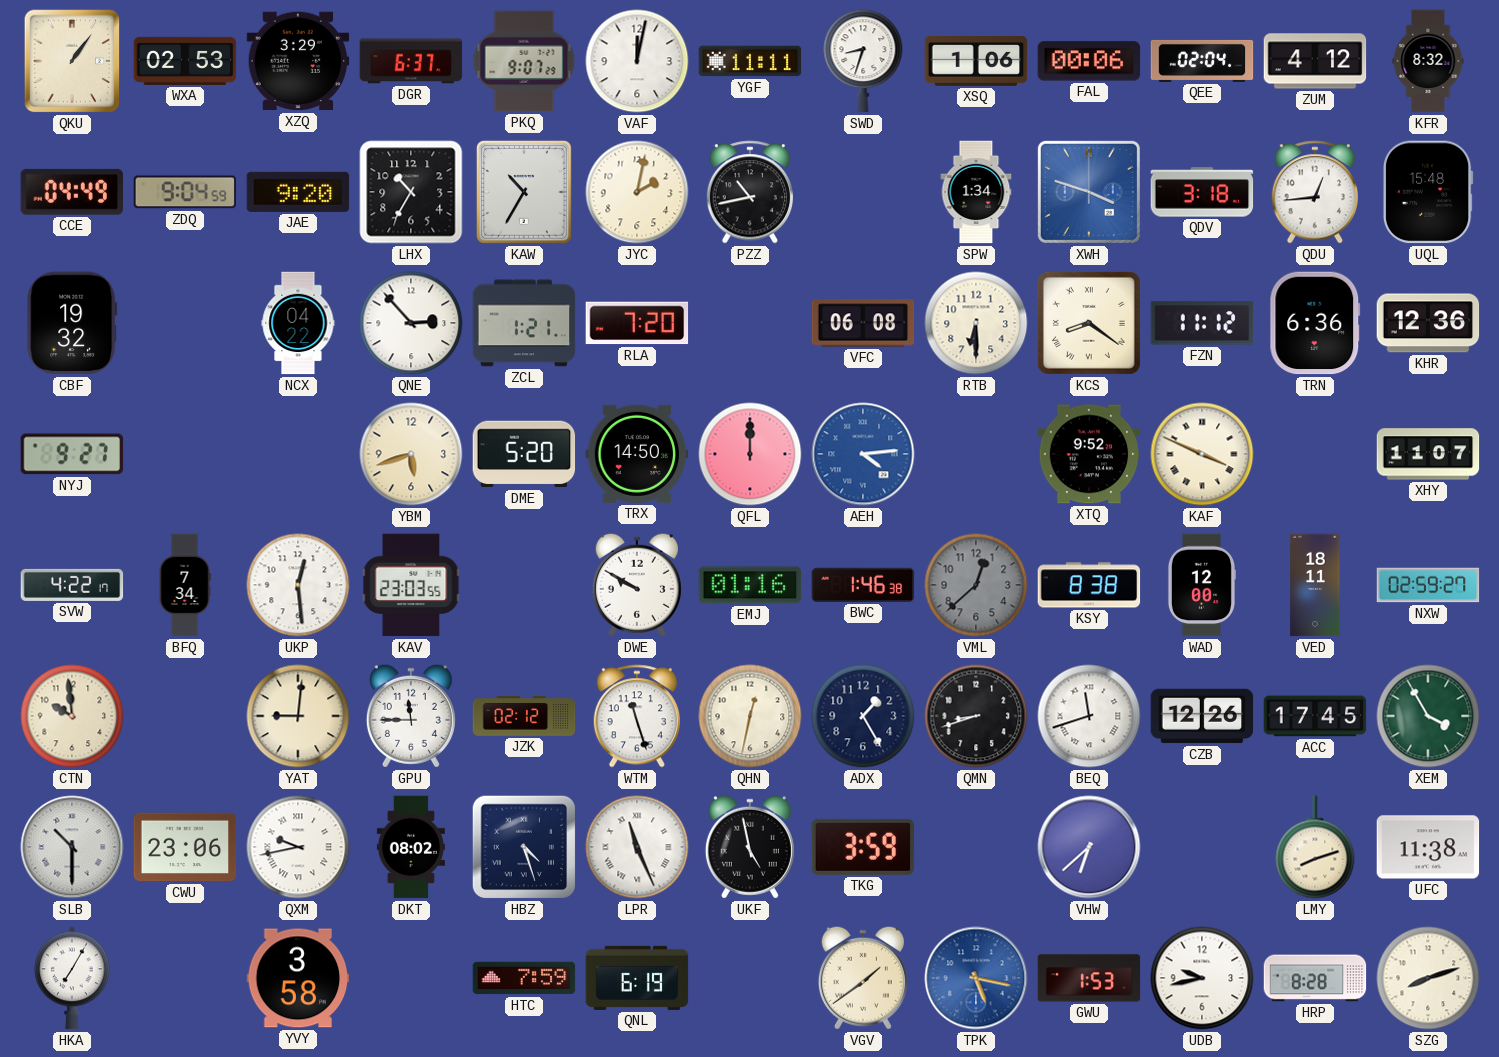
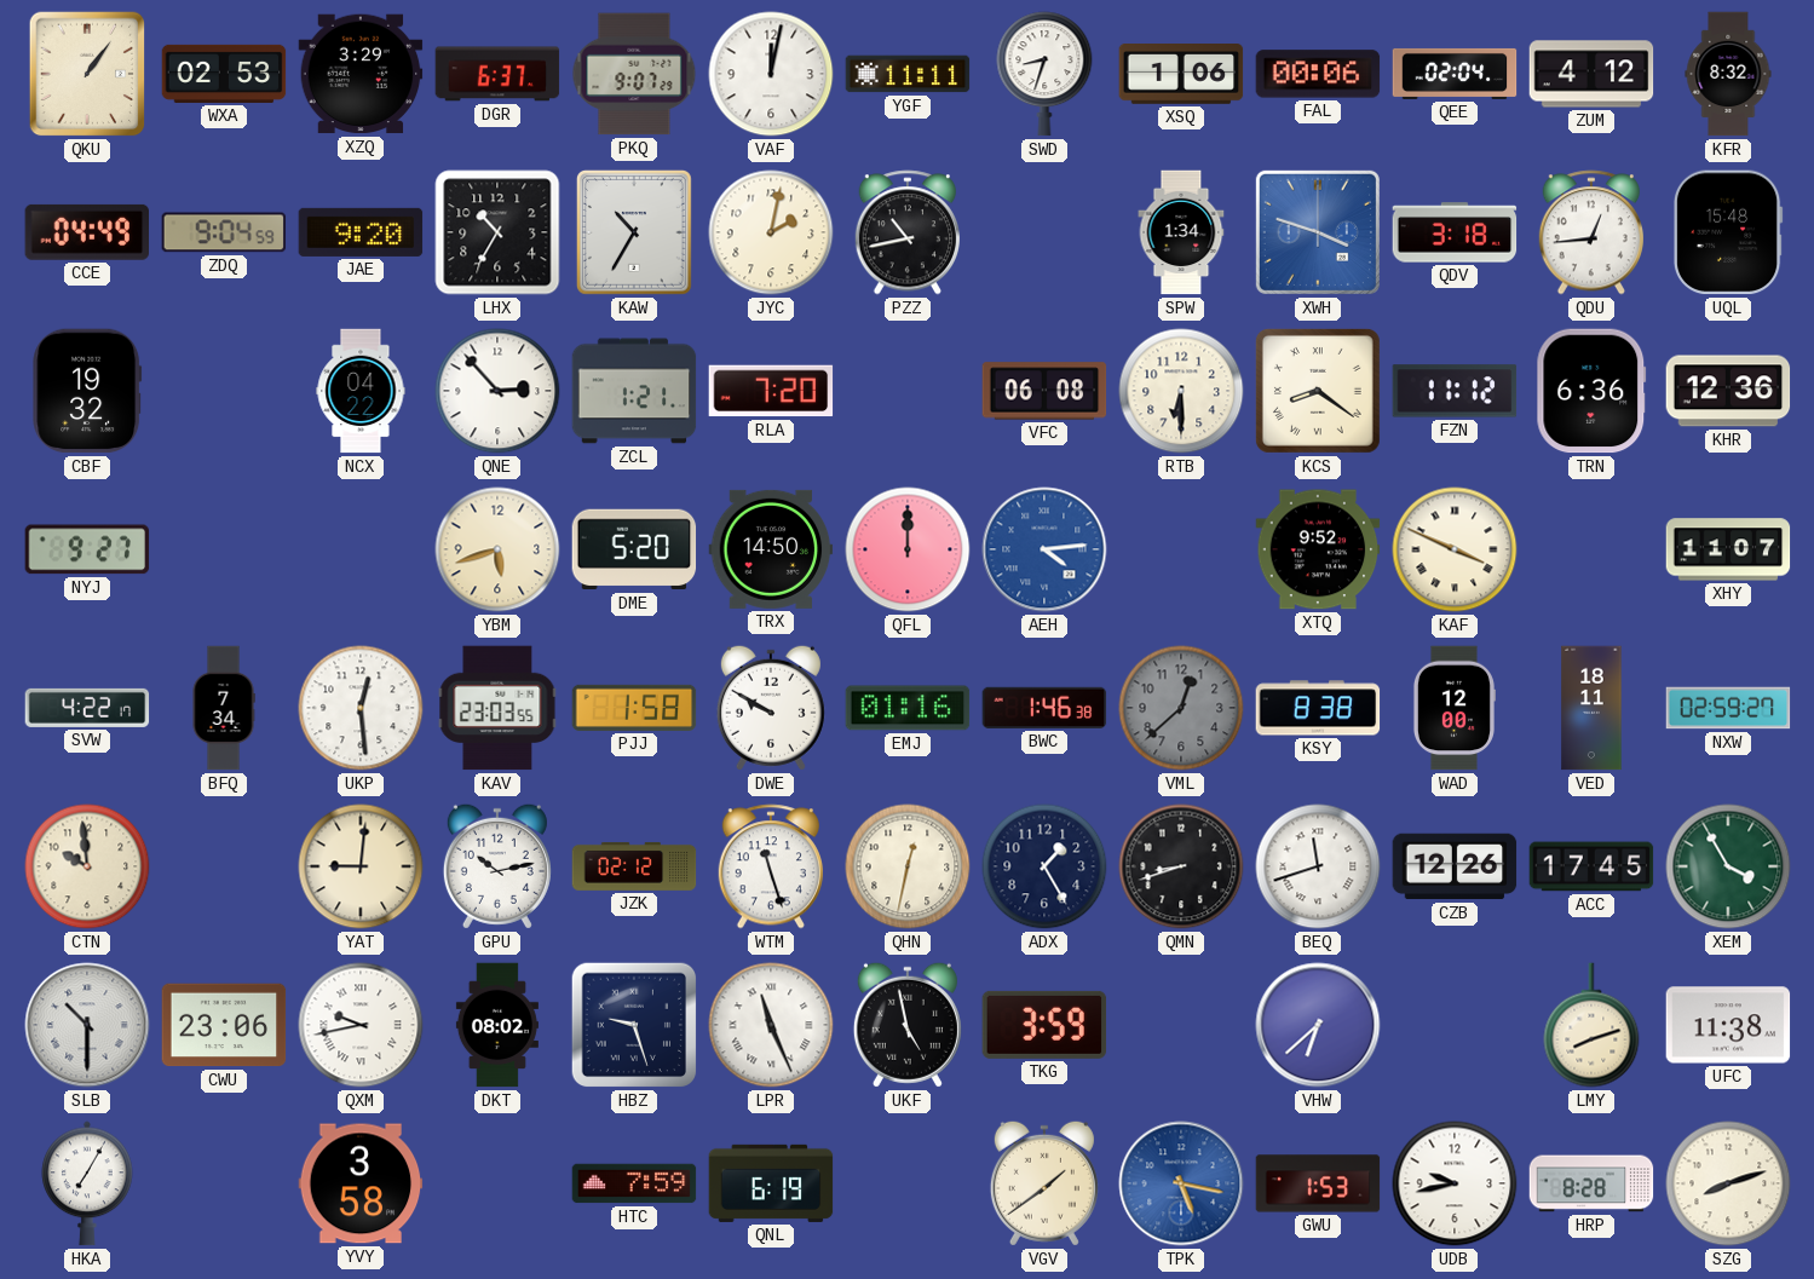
PJJ: none -> 1:58
GPU: 11:45 -> 10:13
HBZ: 4:27 -> 9:27
